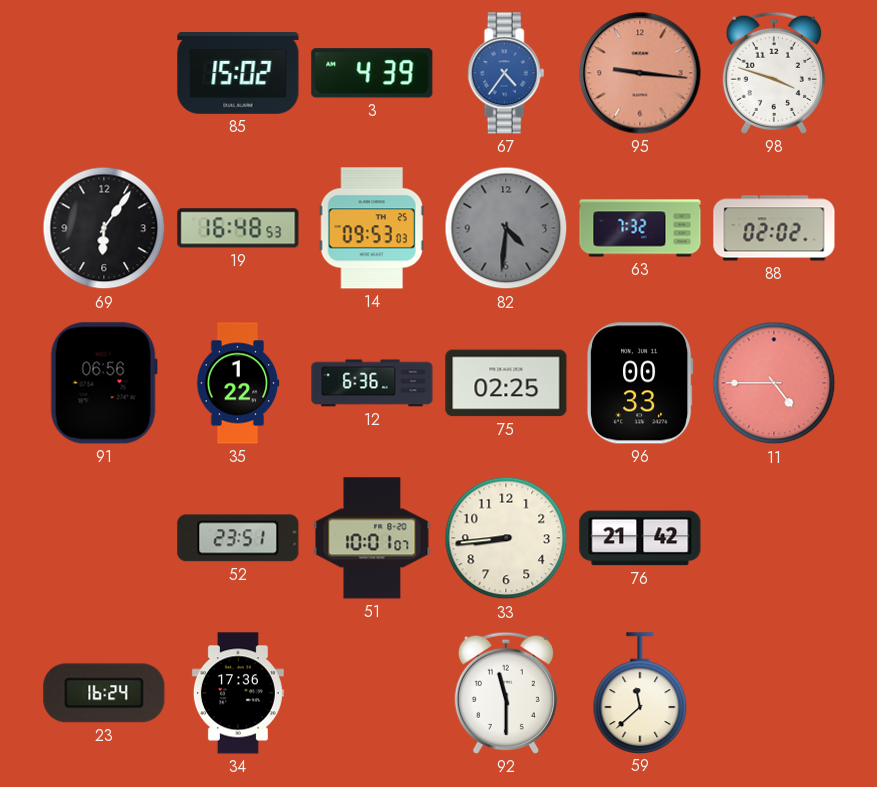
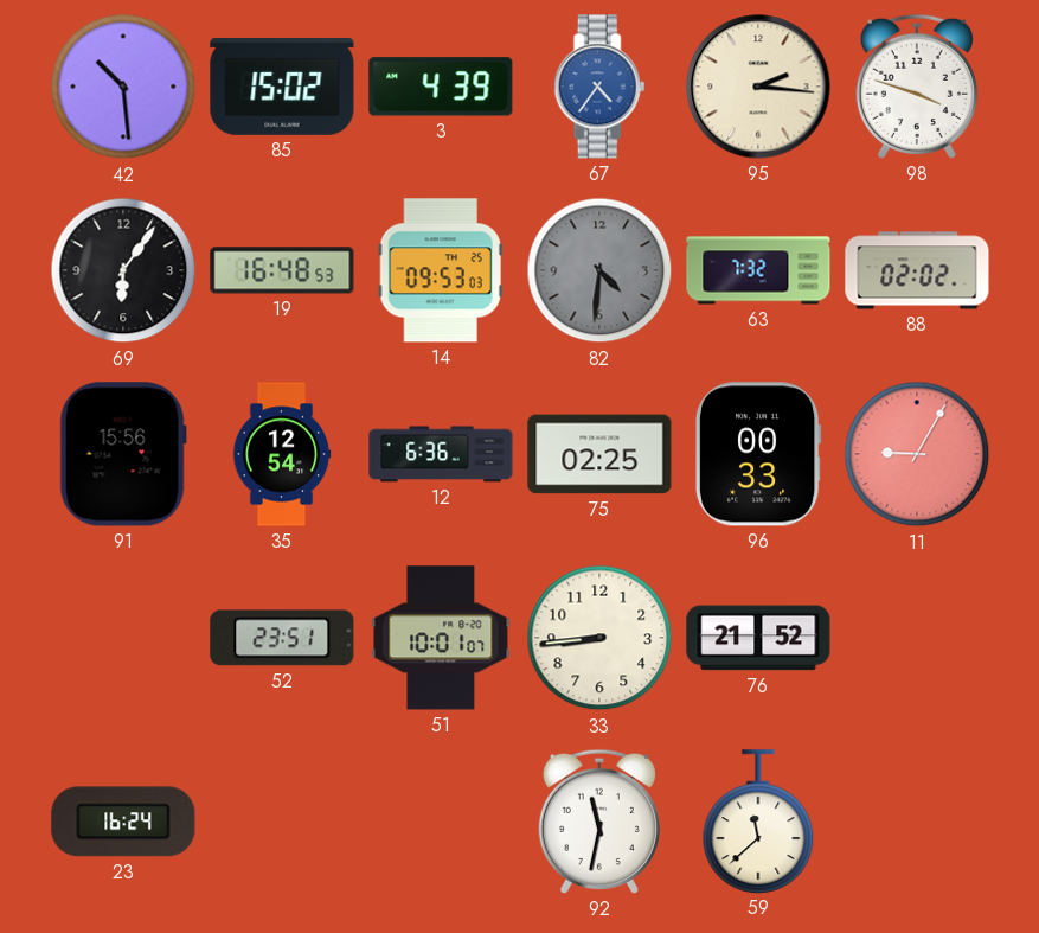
42: none -> 10:29
95: 9:16 -> 2:16
95 dial: salmon -> cream
91: 06:56 -> 15:56
35: 1:22 -> 12:54
11: 4:45 -> 9:05
76: 21:42 -> 21:52
34: 17:36 -> none
92: 11:30 -> 11:32
